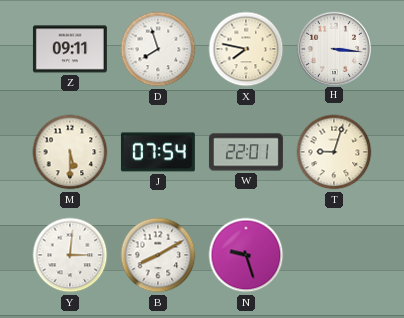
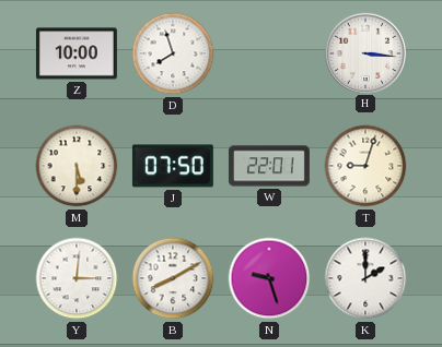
Z: 09:11 -> 10:00
X: 7:47 -> none
J: 07:54 -> 07:50
K: none -> 2:00
